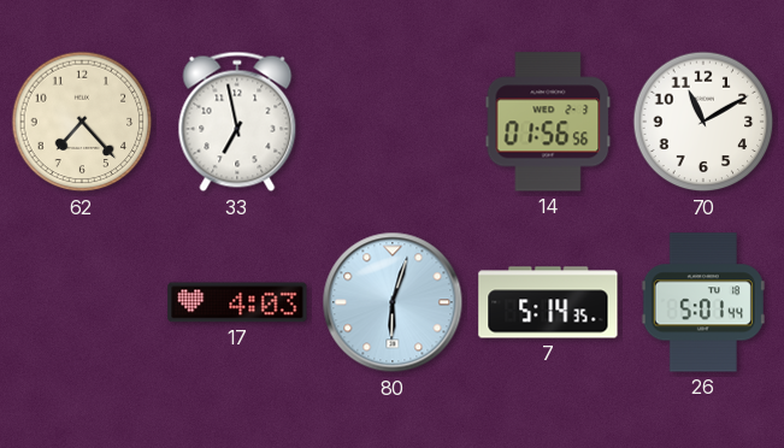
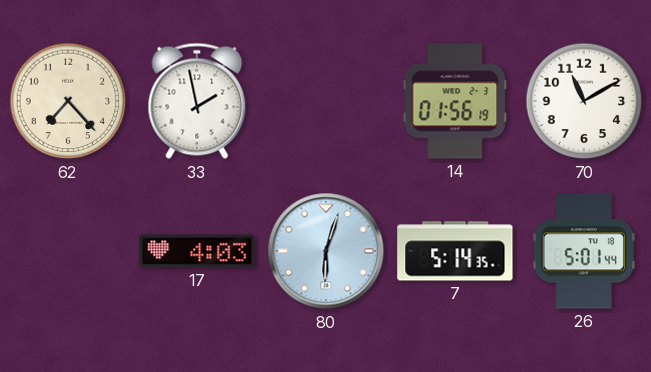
33: 6:58 -> 1:58
14: 01:56:56 -> 01:56:19
